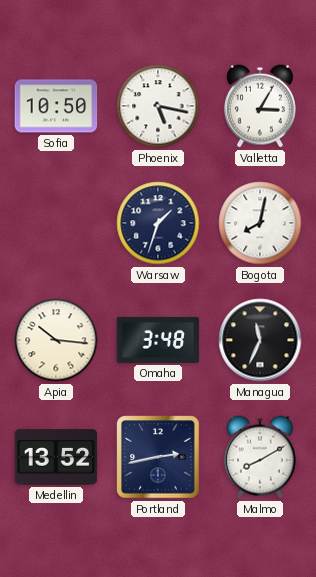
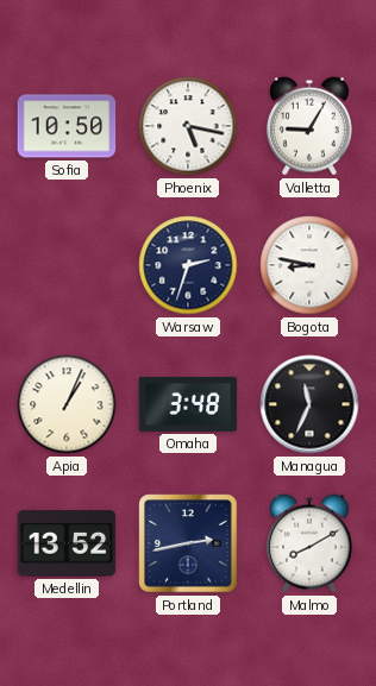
Valletta: 3:05 -> 9:05
Warsaw: 1:33 -> 2:33
Bogota: 8:02 -> 8:47
Apia: 10:16 -> 1:04
